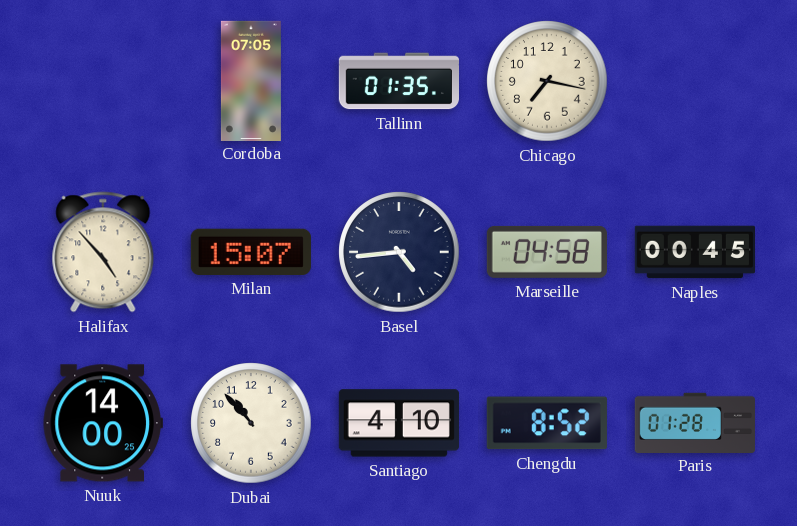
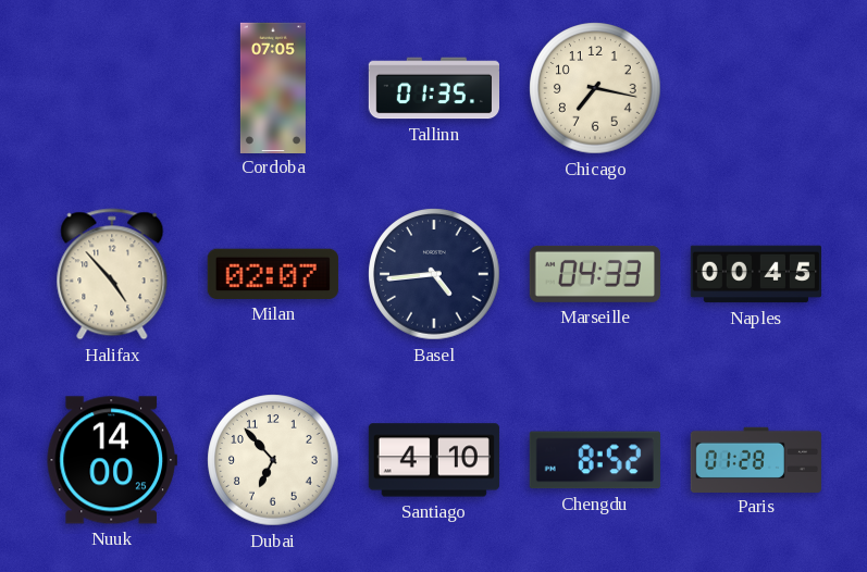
Milan: 15:07 -> 02:07
Marseille: 04:58 -> 04:33
Dubai: 10:53 -> 6:53
